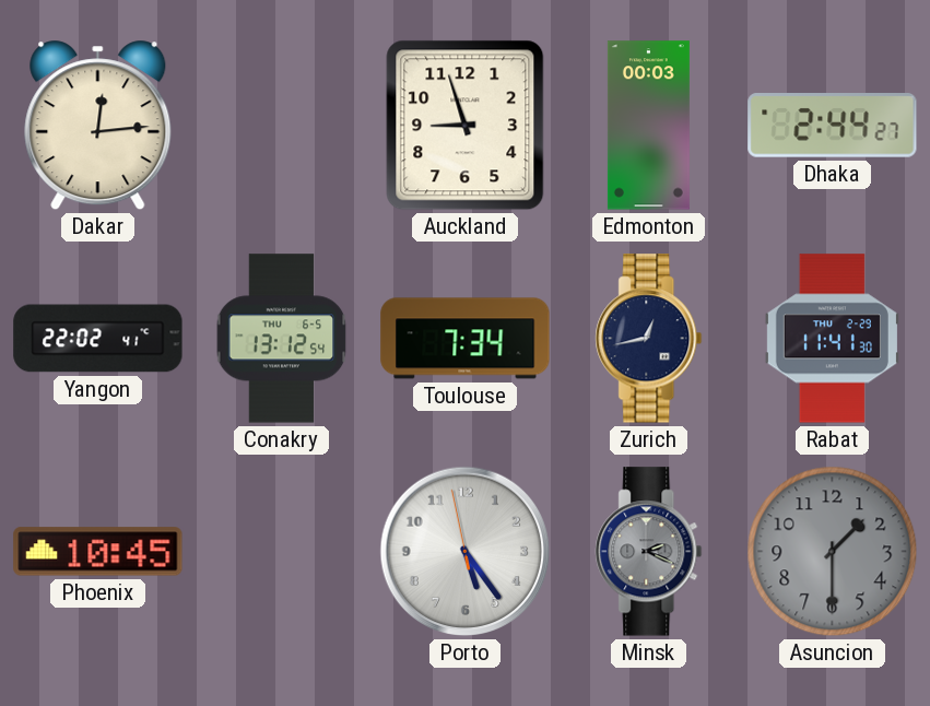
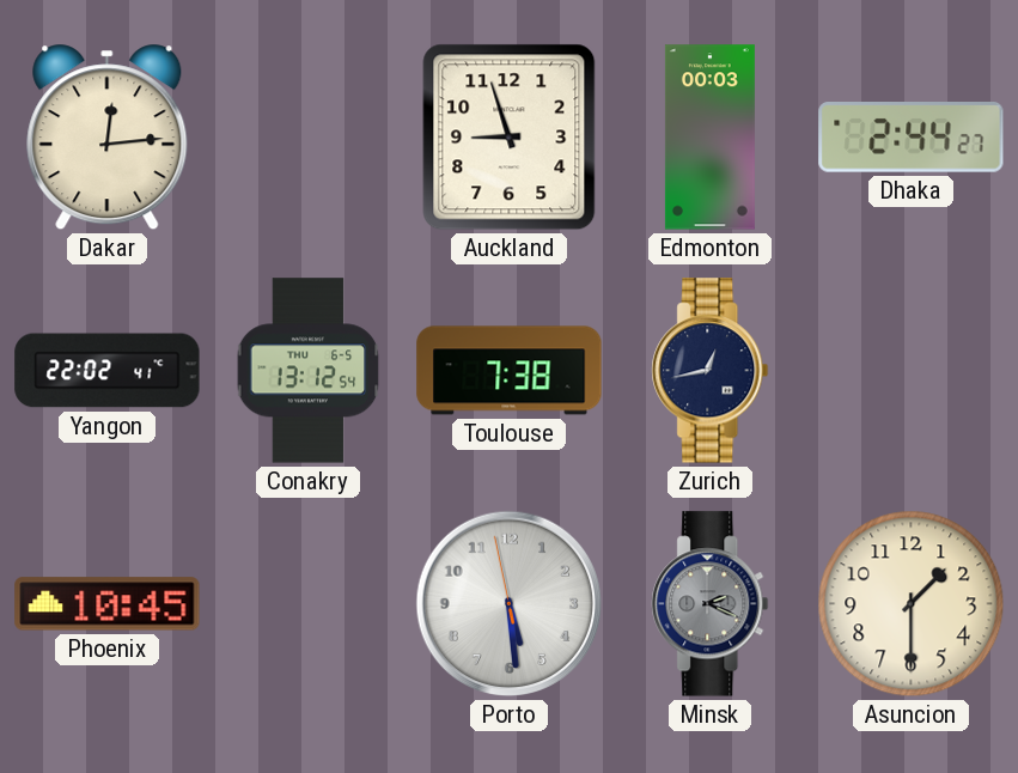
Toulouse: 7:34 -> 7:38
Rabat: 11:41 -> none
Porto: 5:23 -> 5:28
Asuncion dial: grey -> cream
